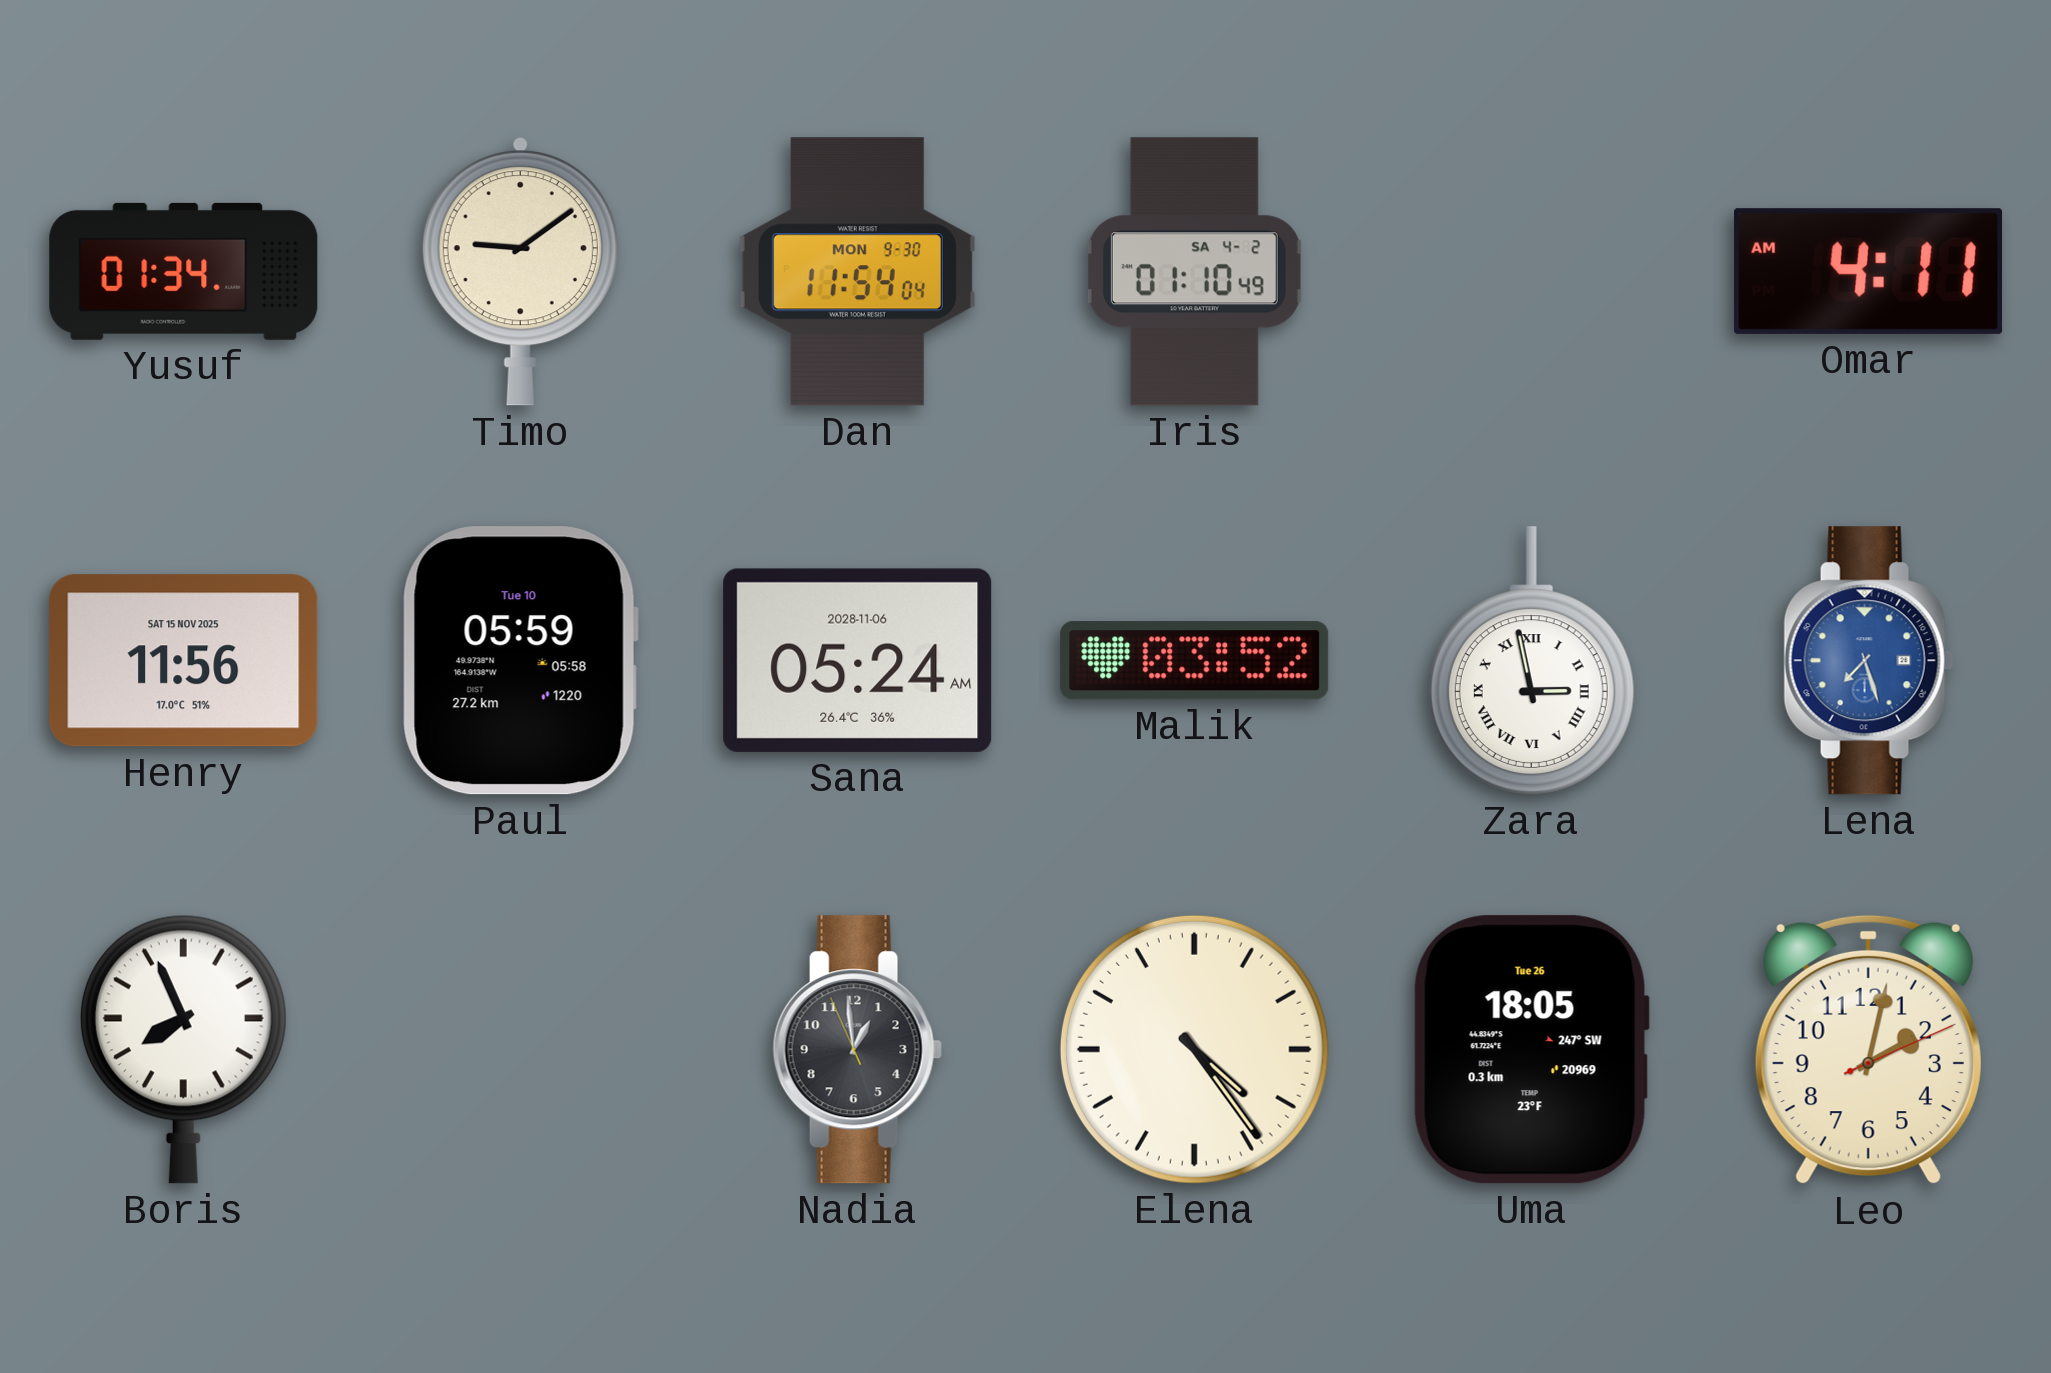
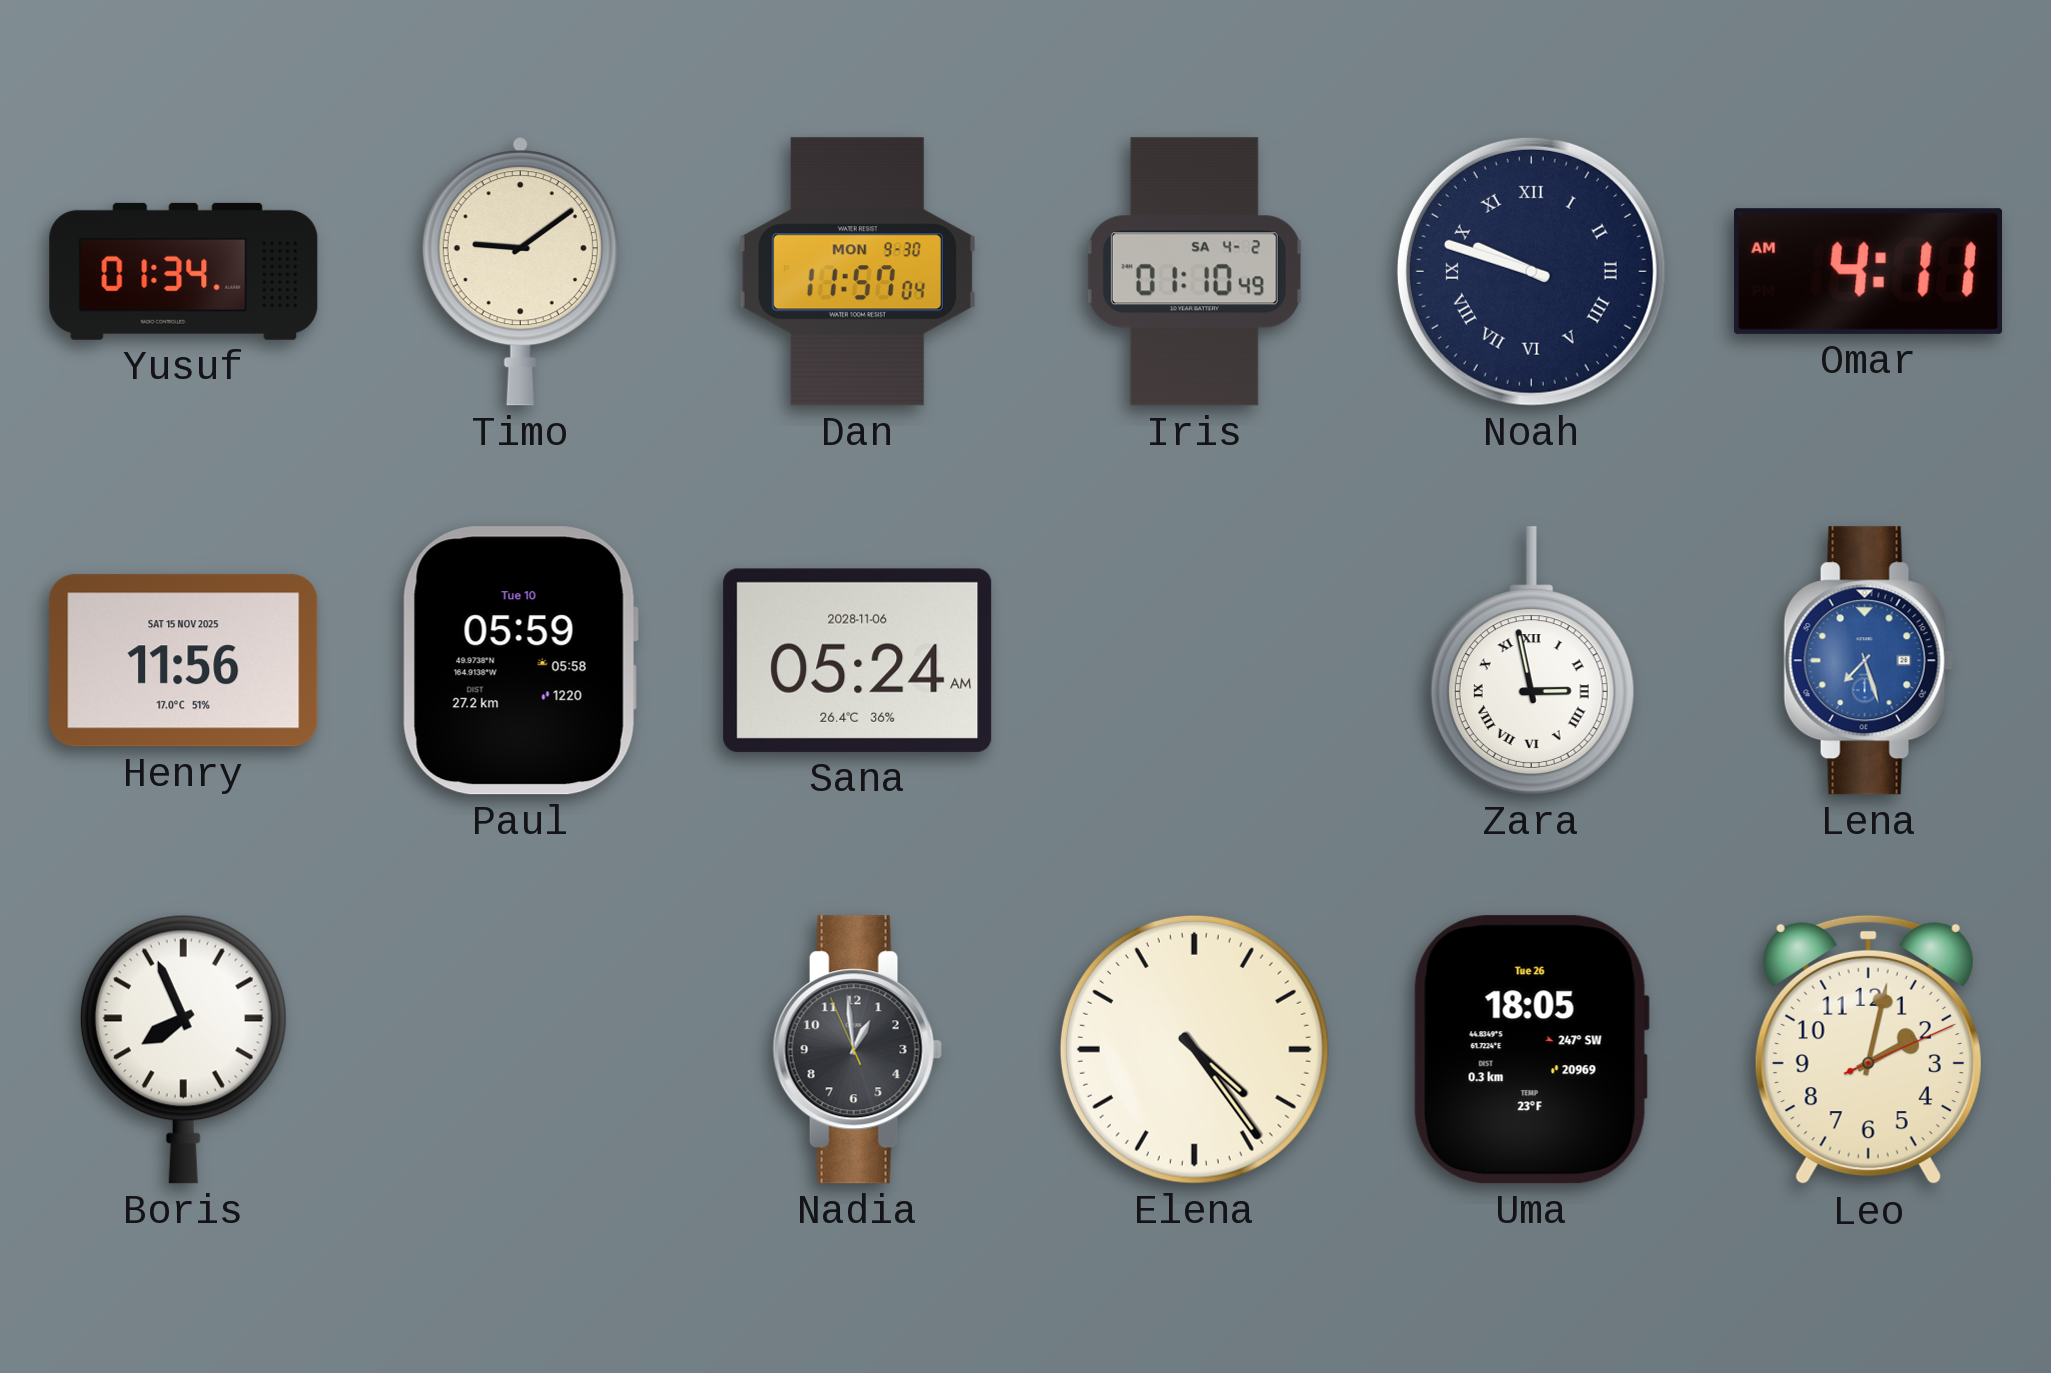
Dan: 11:54 -> 11:57
Noah: none -> 9:48
Malik: 03:52 -> none
